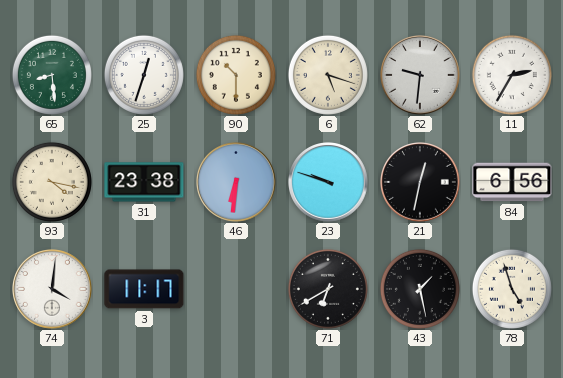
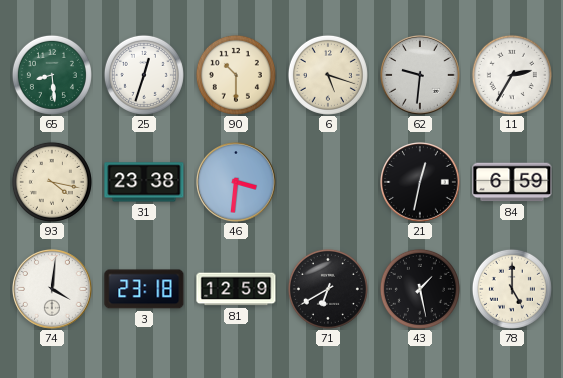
46: 6:31 -> 3:31
23: 9:48 -> none
84: 6:56 -> 6:59
3: 11:17 -> 23:18
81: none -> 12:59
78: 4:57 -> 5:00
